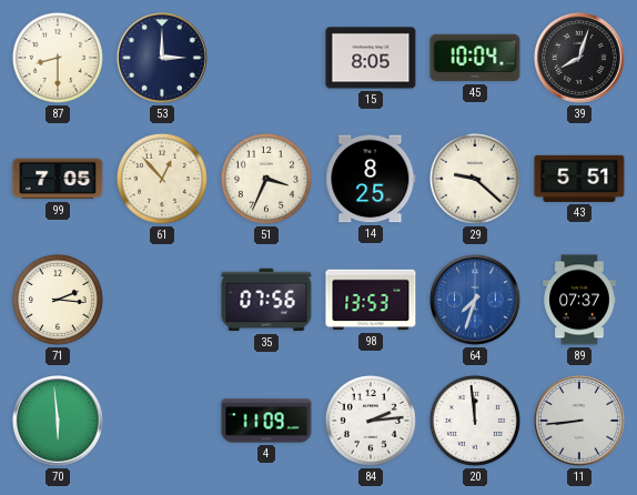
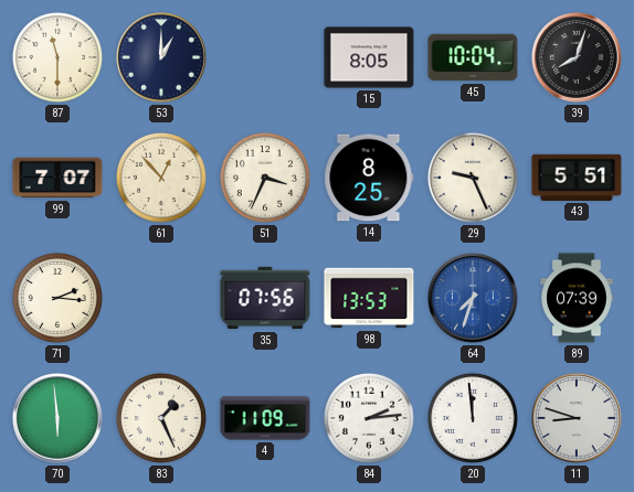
87: 8:30 -> 11:30
53: 3:00 -> 1:00
99: 7:05 -> 7:07
29: 9:22 -> 9:26
89: 07:37 -> 07:39
83: none -> 1:26
11: 8:44 -> 8:48
